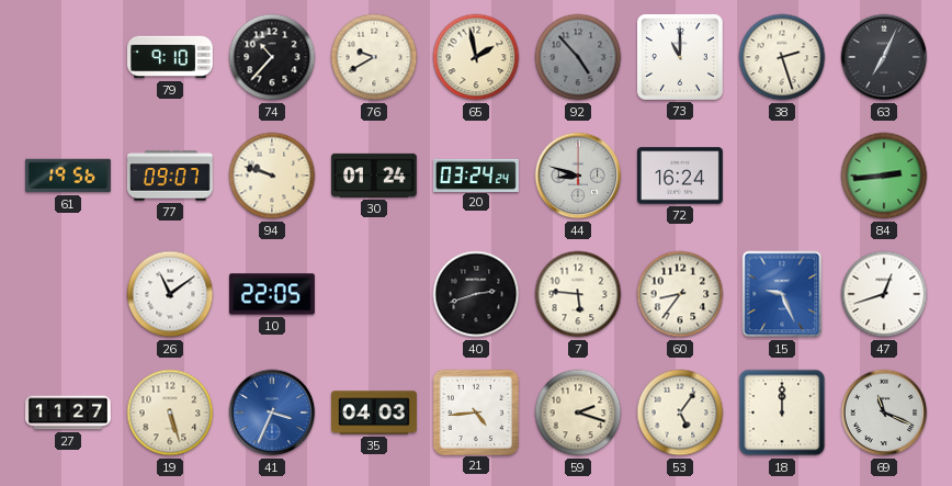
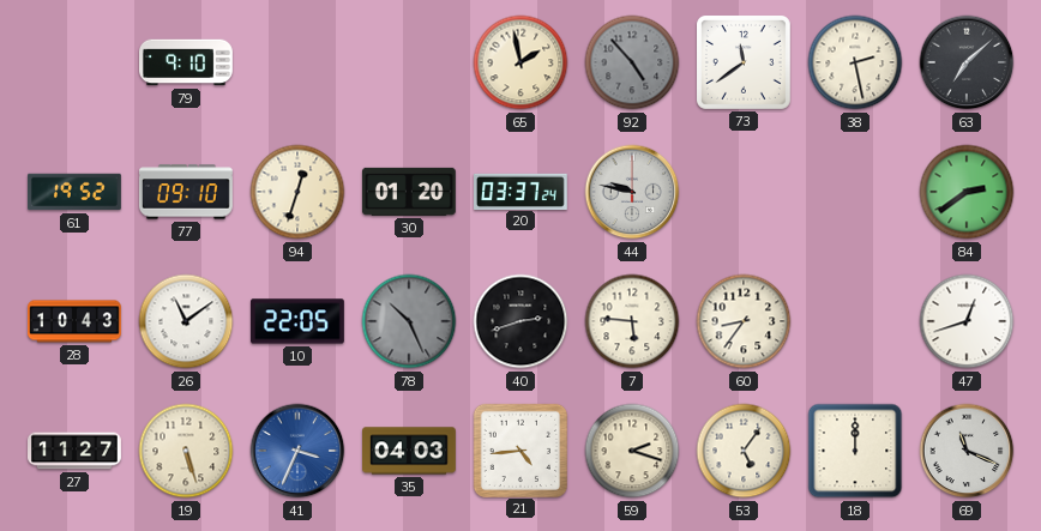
74: 10:37 -> none
76: 9:40 -> none
73: 11:00 -> 11:39
38: 2:27 -> 2:28
63: 7:04 -> 7:08
61: 19:56 -> 19:52
77: 09:07 -> 09:10
94: 9:48 -> 12:33
30: 01:24 -> 01:20
20: 03:24 -> 03:37
44: 8:48 -> 9:47
72: 16:24 -> none
84: 2:44 -> 2:39
28: none -> 10:43
78: none -> 10:26
15: 9:26 -> none
